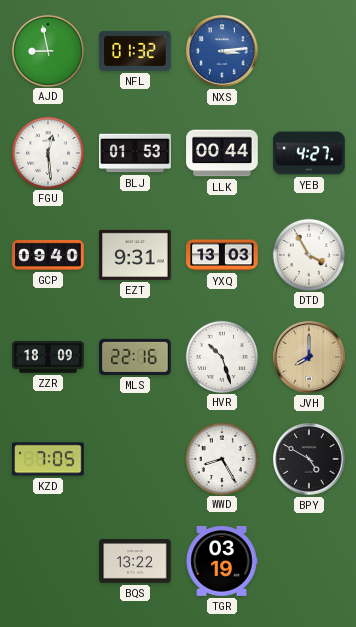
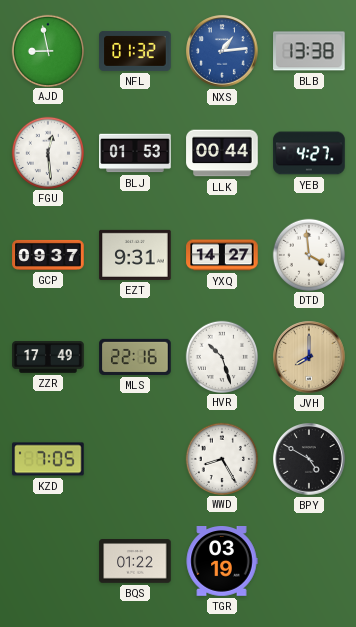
NXS: 3:14 -> 1:14
BLB: none -> 13:38
GCP: 09:40 -> 09:37
YXQ: 13:03 -> 14:27
DTD: 3:55 -> 3:59
ZZR: 18:09 -> 17:49
BQS: 13:22 -> 01:22
